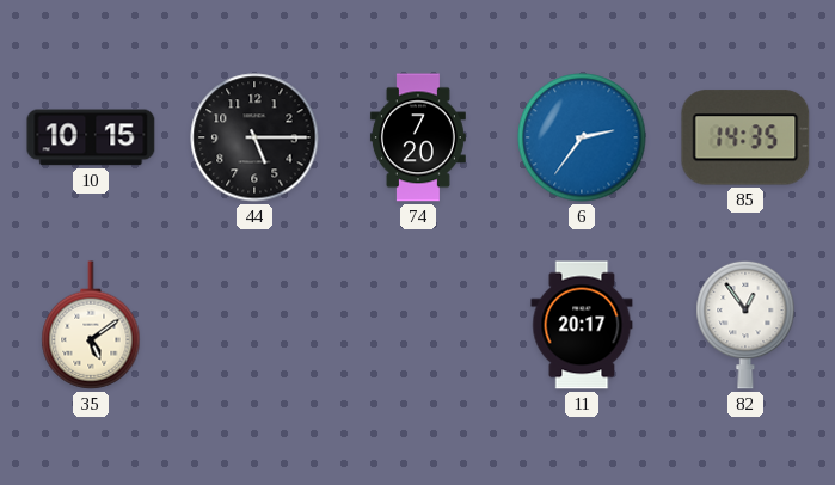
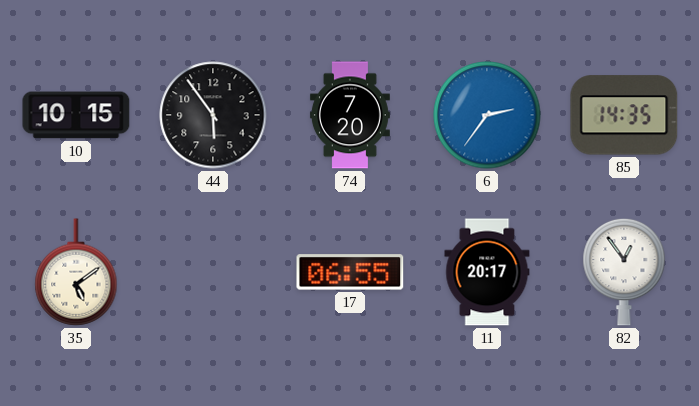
44: 5:15 -> 5:54
17: none -> 06:55
